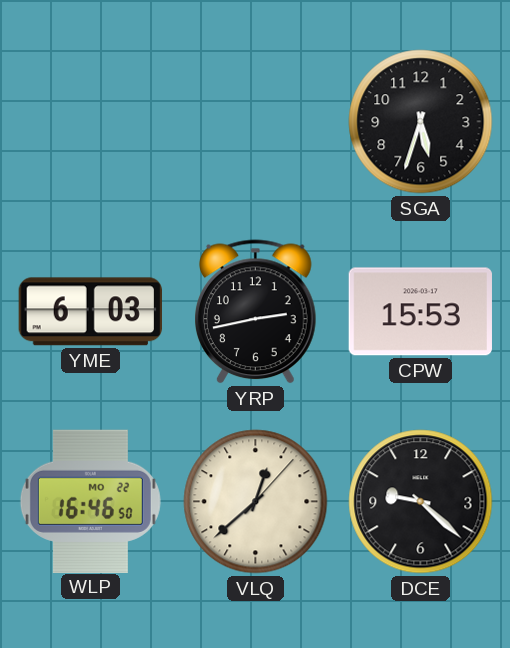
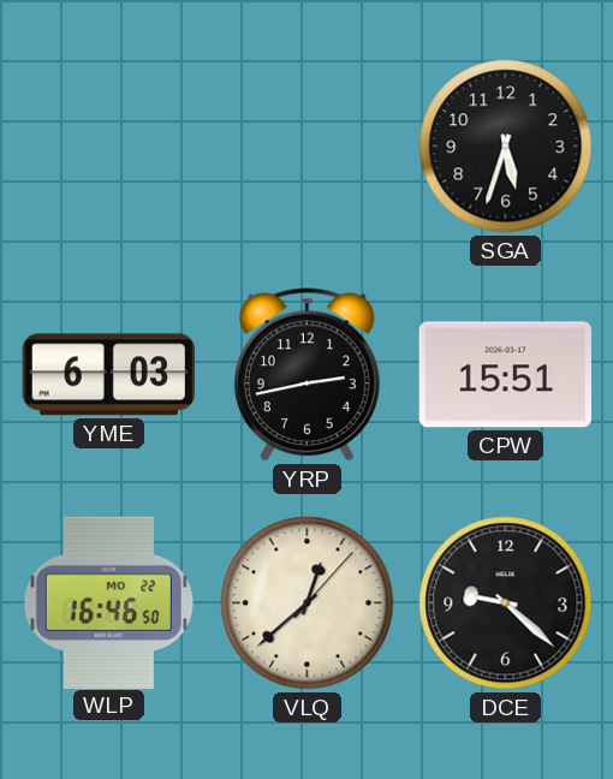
CPW: 15:53 -> 15:51
